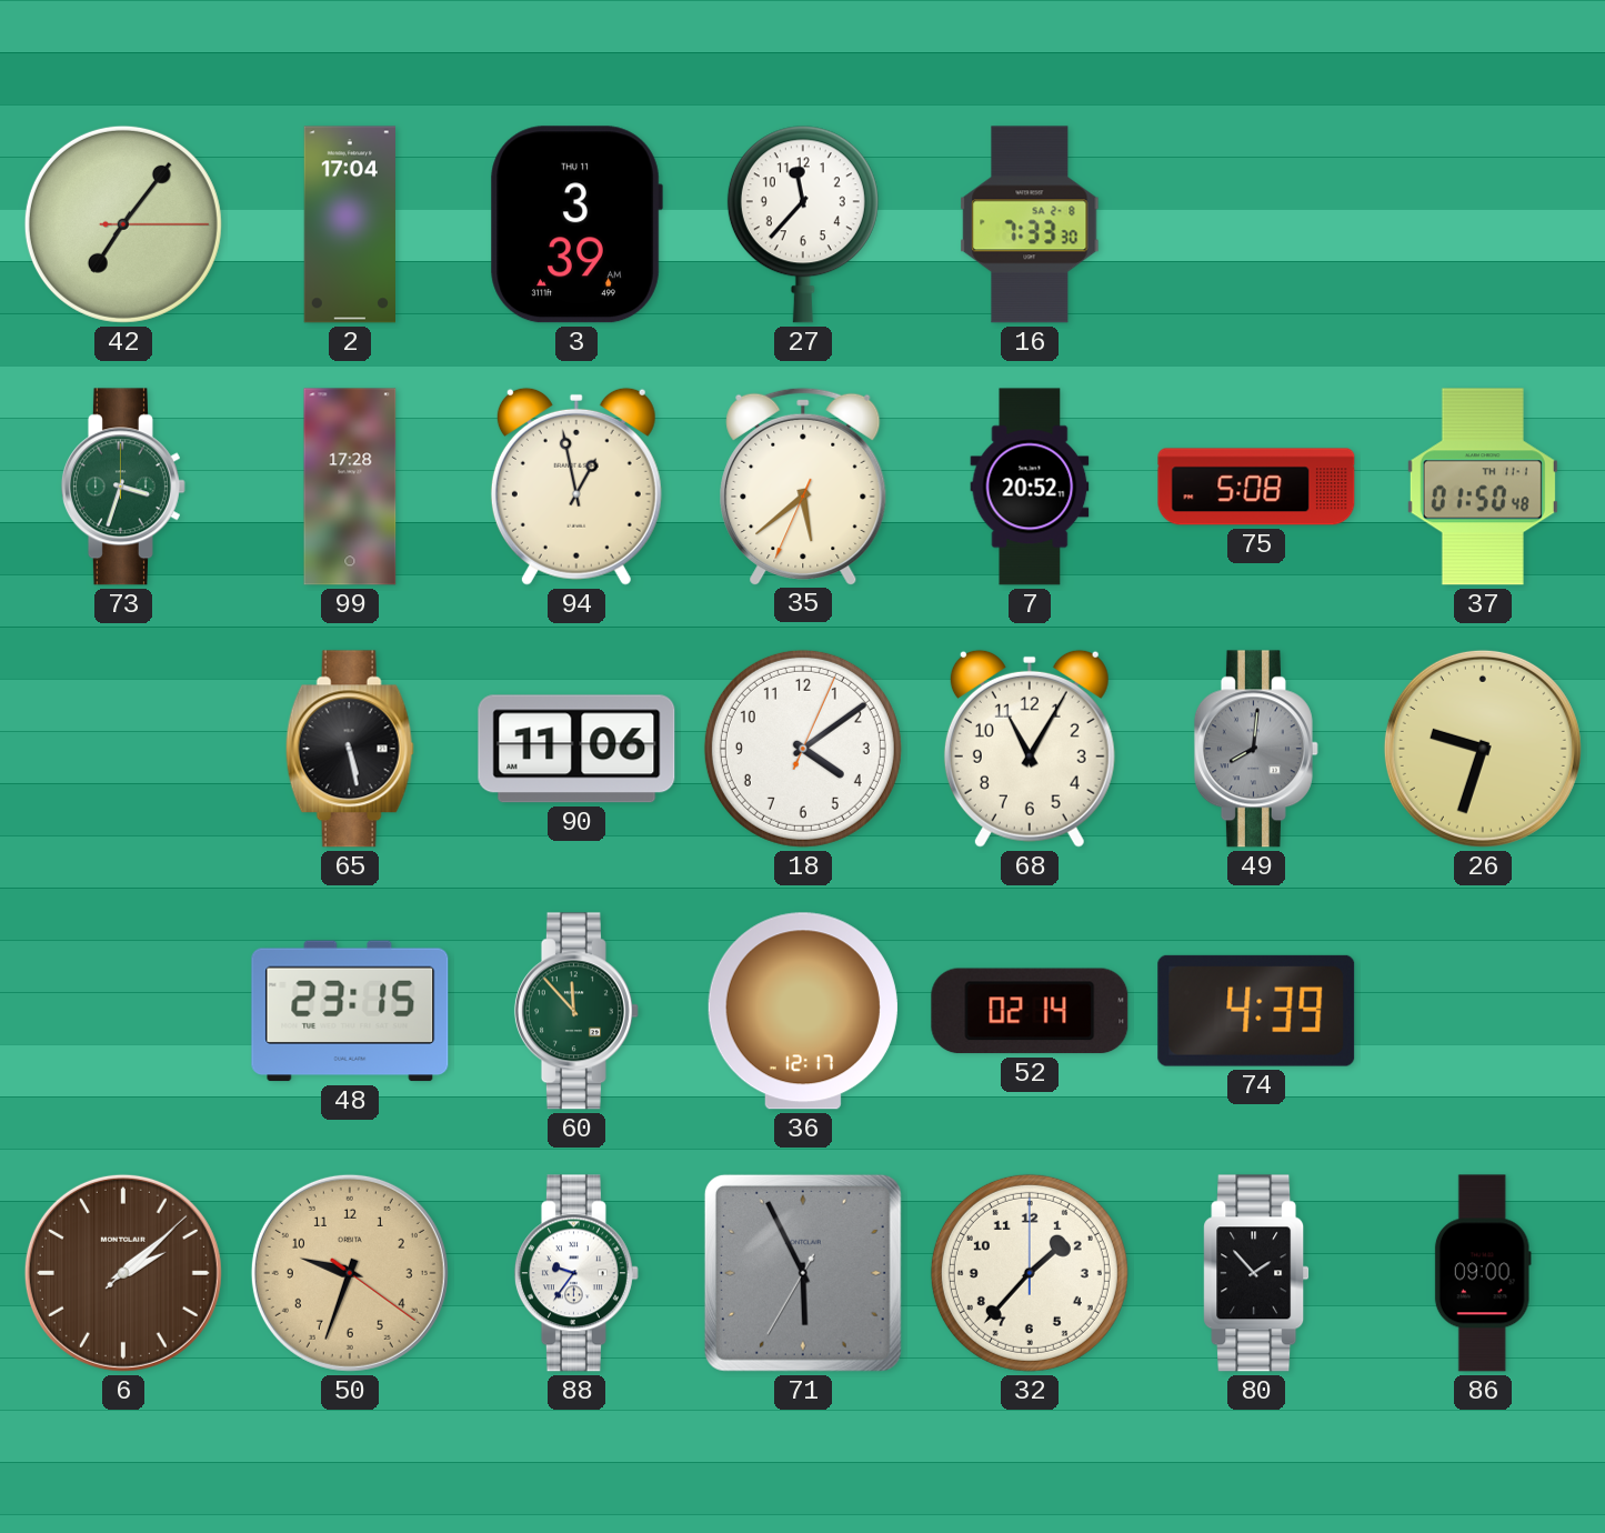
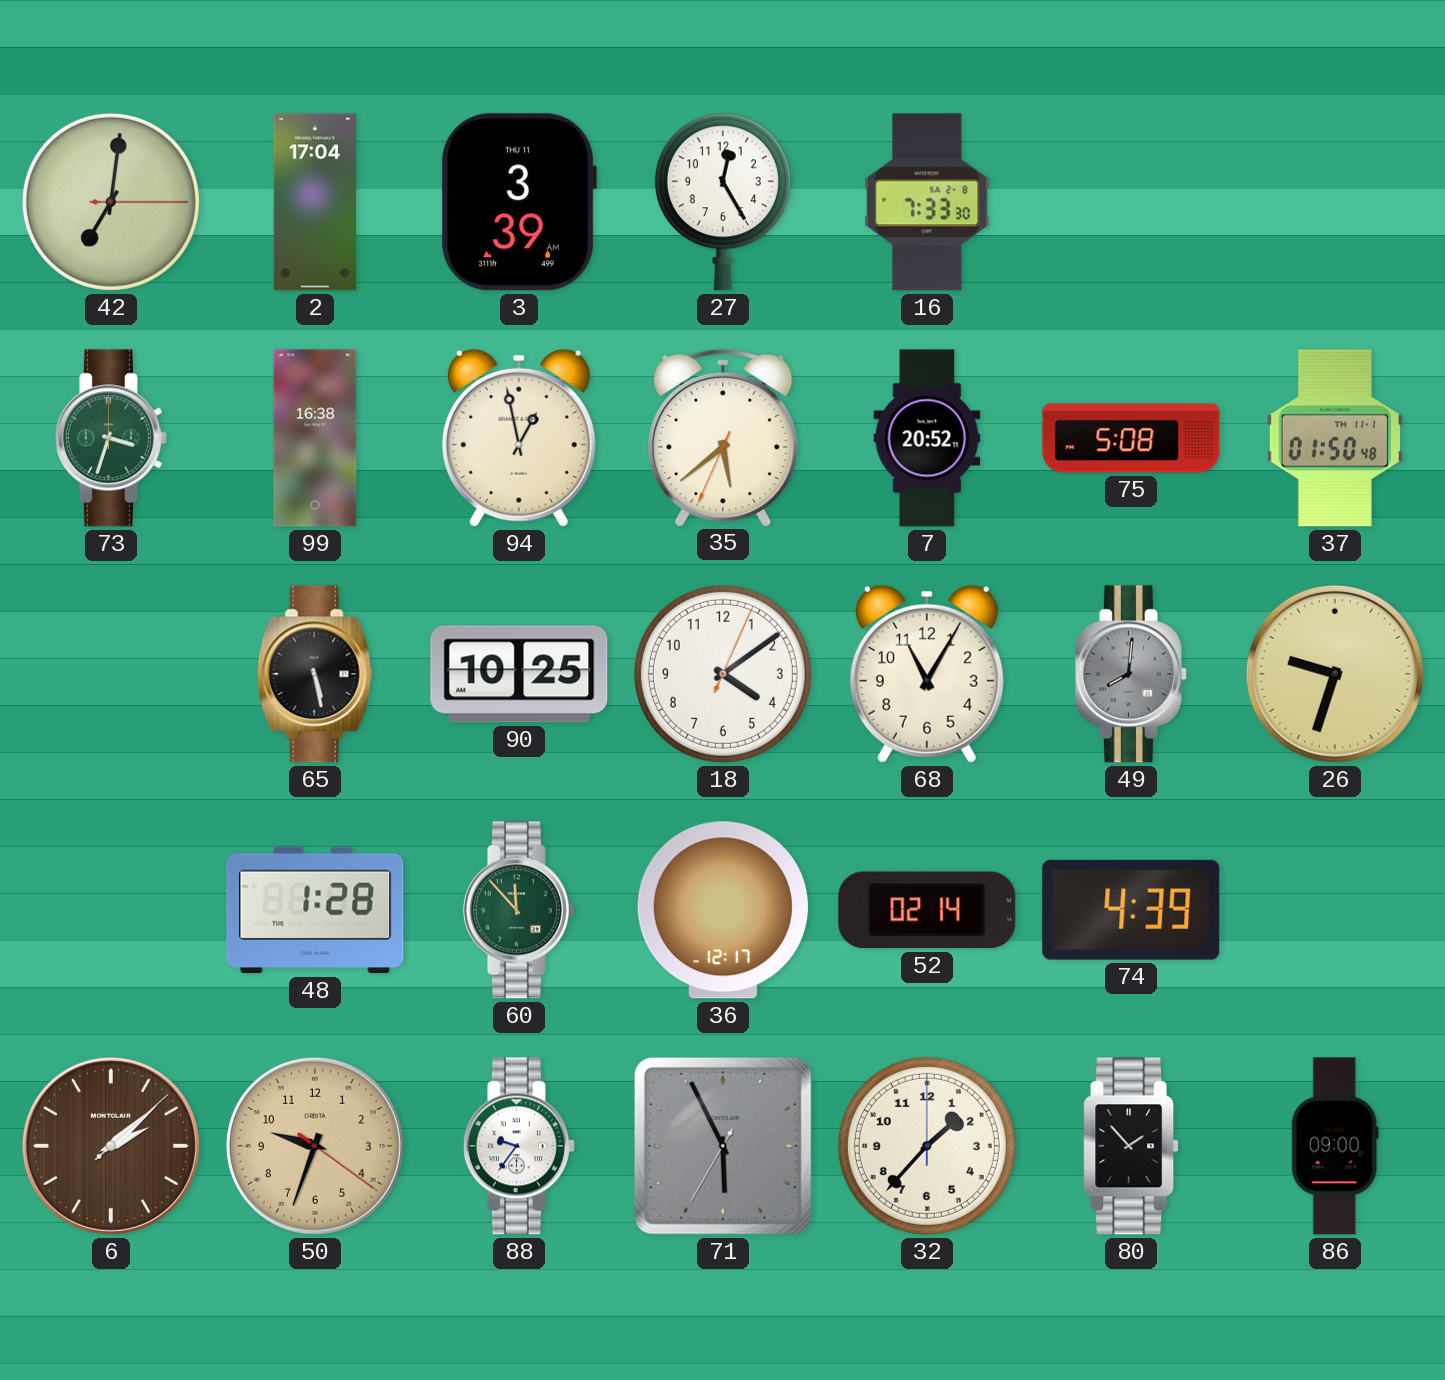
42: 7:06 -> 7:01
27: 11:37 -> 12:25
99: 17:28 -> 16:38
90: 11:06 -> 10:25
48: 23:15 -> 1:28
